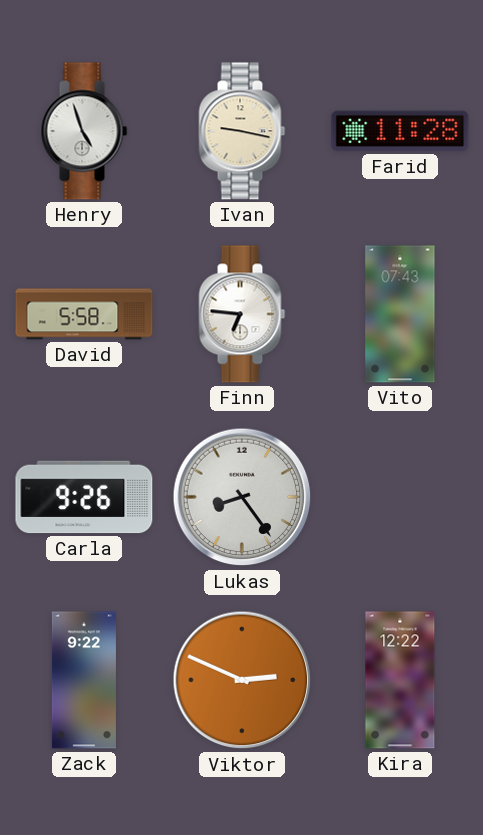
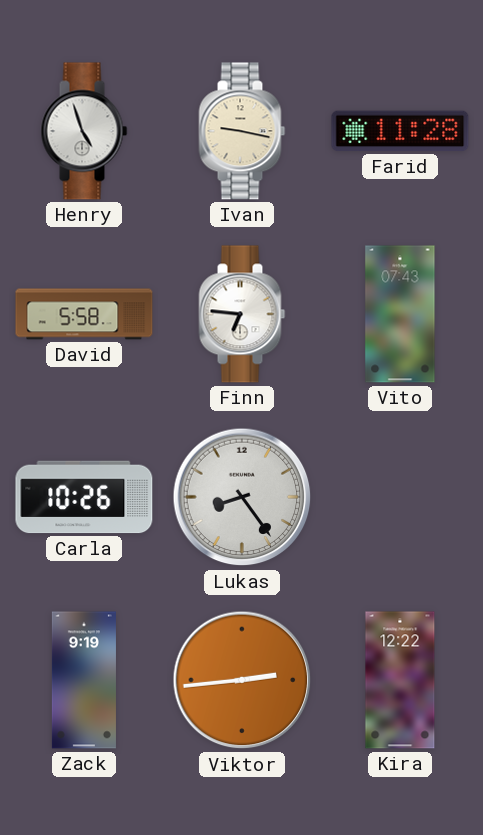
Carla: 9:26 -> 10:26
Zack: 9:22 -> 9:19
Viktor: 2:49 -> 2:44
